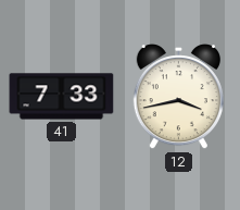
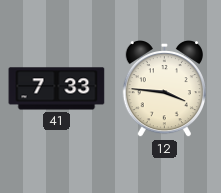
12: 3:43 -> 3:46
